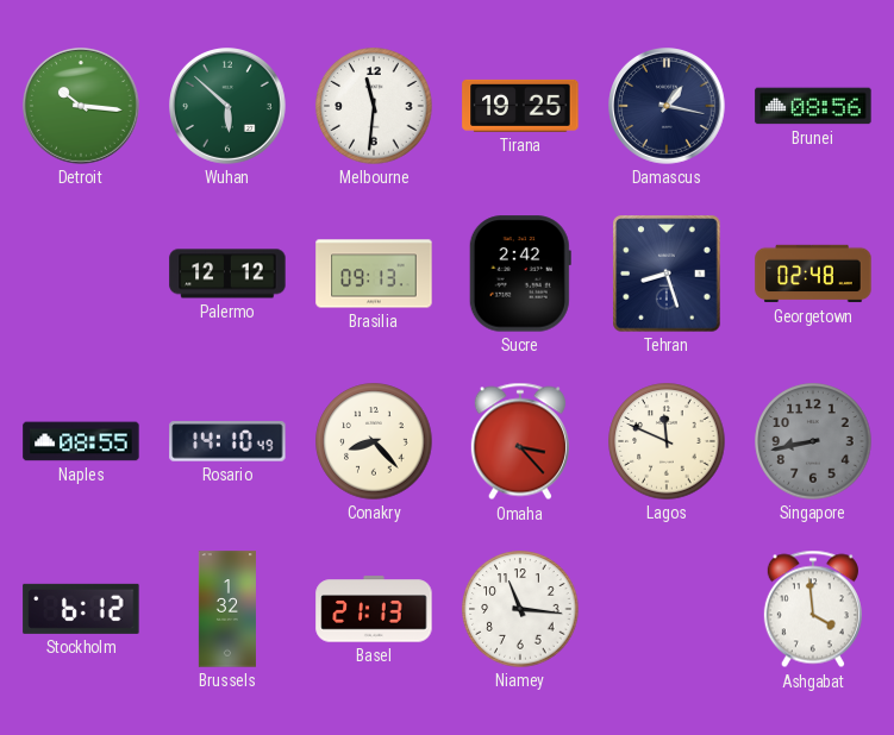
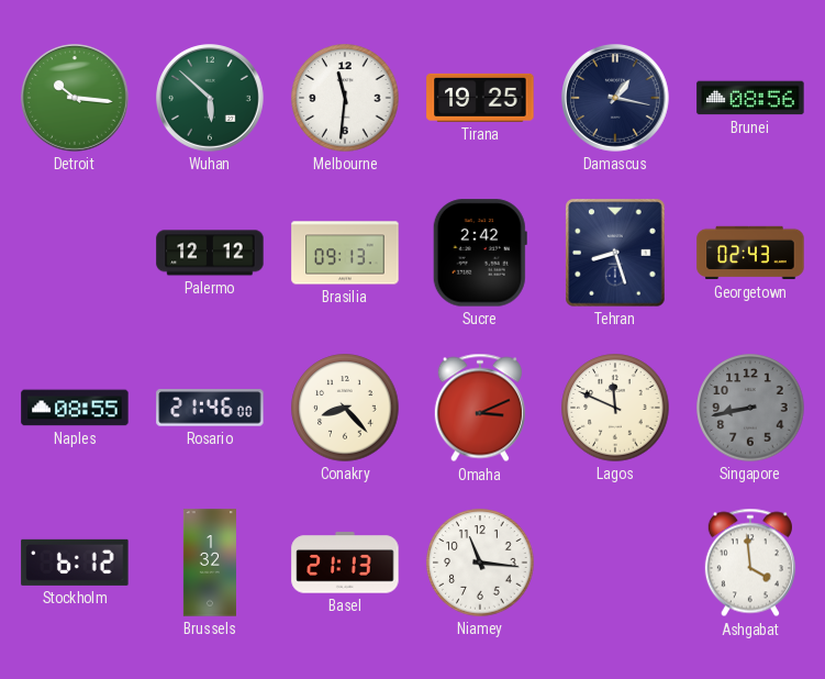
Georgetown: 02:48 -> 02:43
Rosario: 14:10 -> 21:46
Omaha: 3:23 -> 3:11
